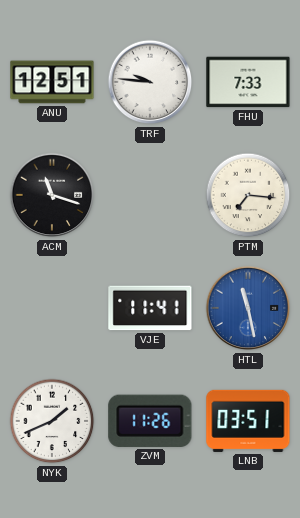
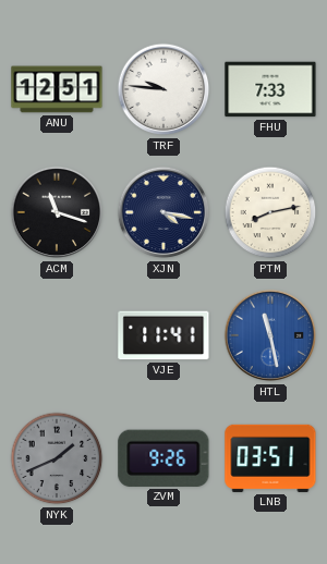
XJN: none -> 4:17
PTM: 7:16 -> 8:13
NYK dial: white -> grey
ZVM: 11:26 -> 9:26
